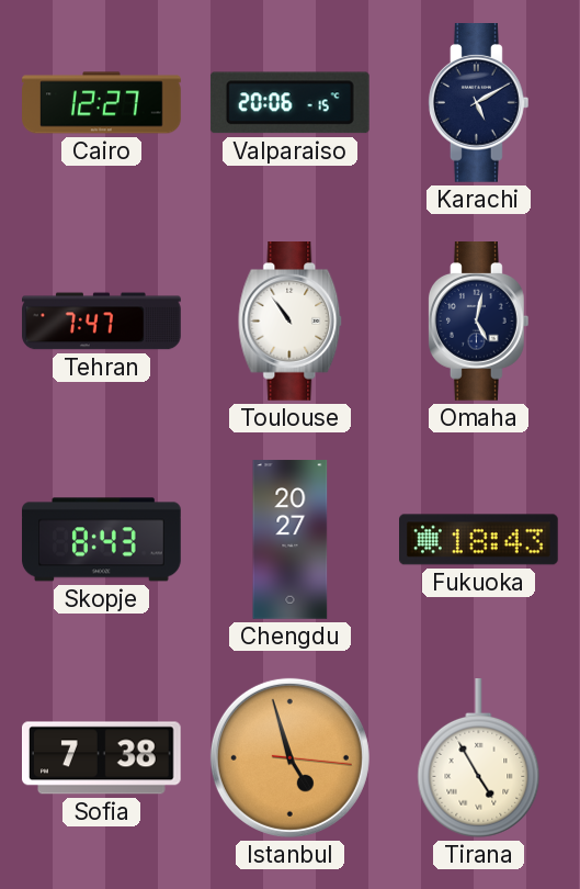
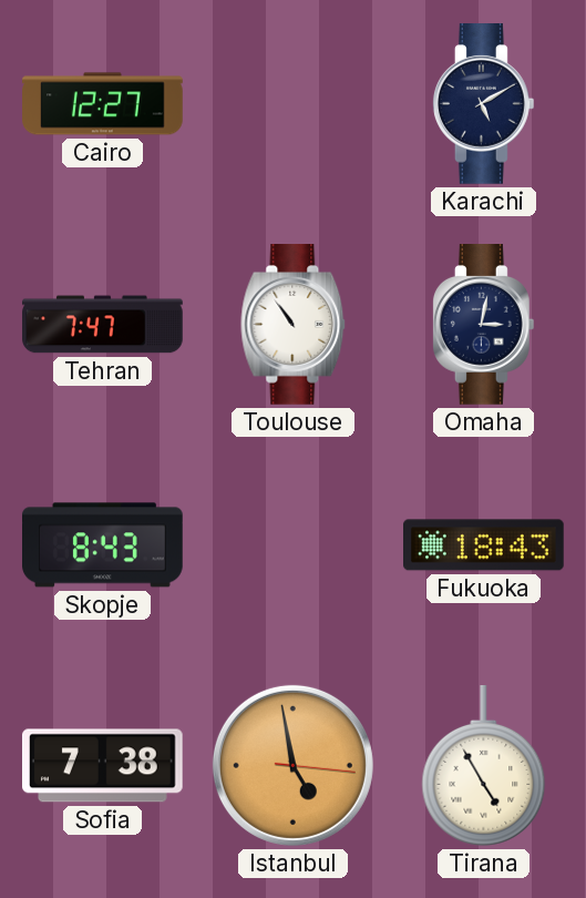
Valparaiso: 20:06 -> none
Omaha: 5:02 -> 3:02
Chengdu: 20:27 -> none
Istanbul: 4:57 -> 4:58
